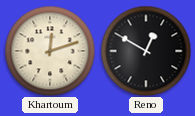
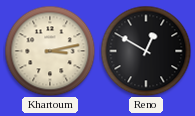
Khartoum: 12:12 -> 3:13
